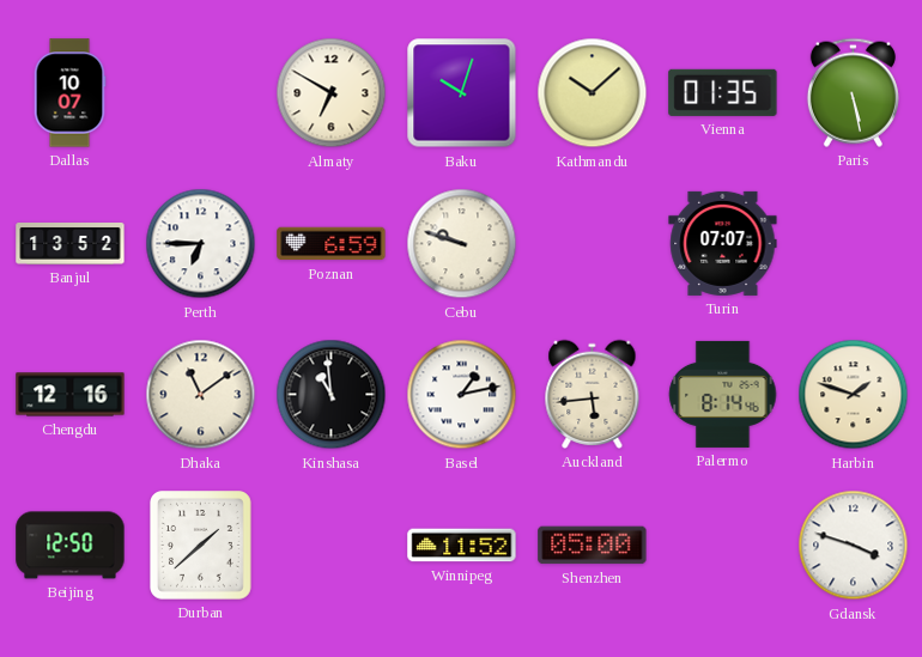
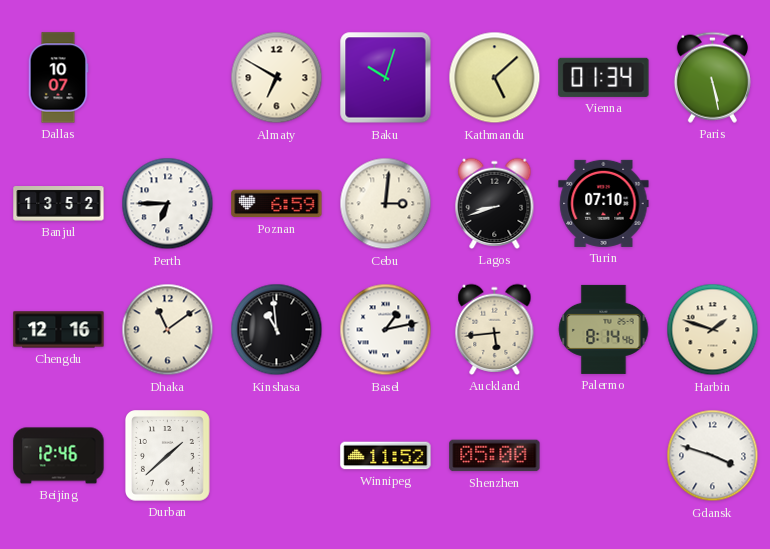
Kathmandu: 10:08 -> 5:08
Vienna: 01:35 -> 01:34
Cebu: 9:48 -> 3:01
Lagos: none -> 8:42
Turin: 07:07 -> 07:10
Beijing: 12:50 -> 12:46
